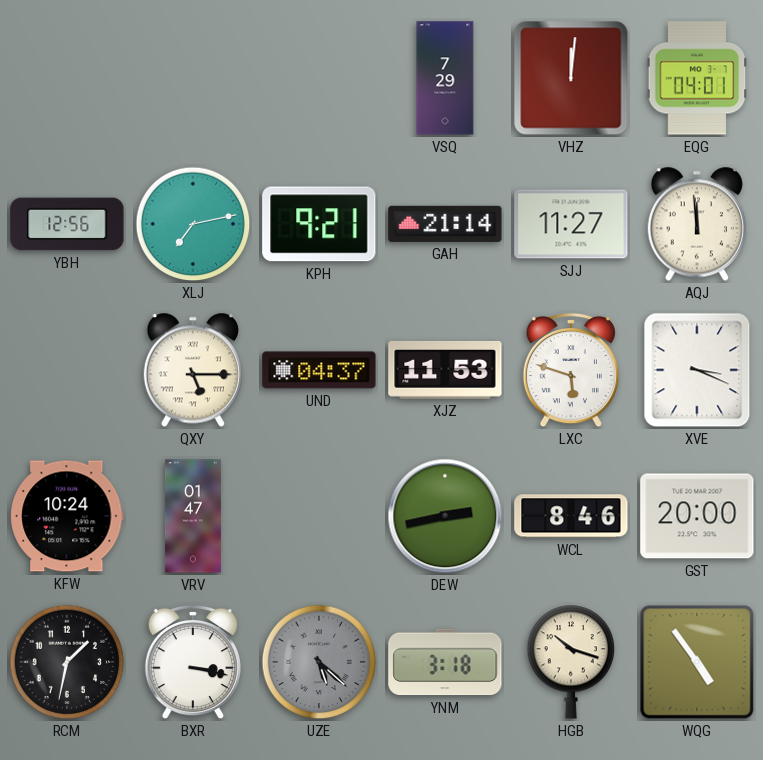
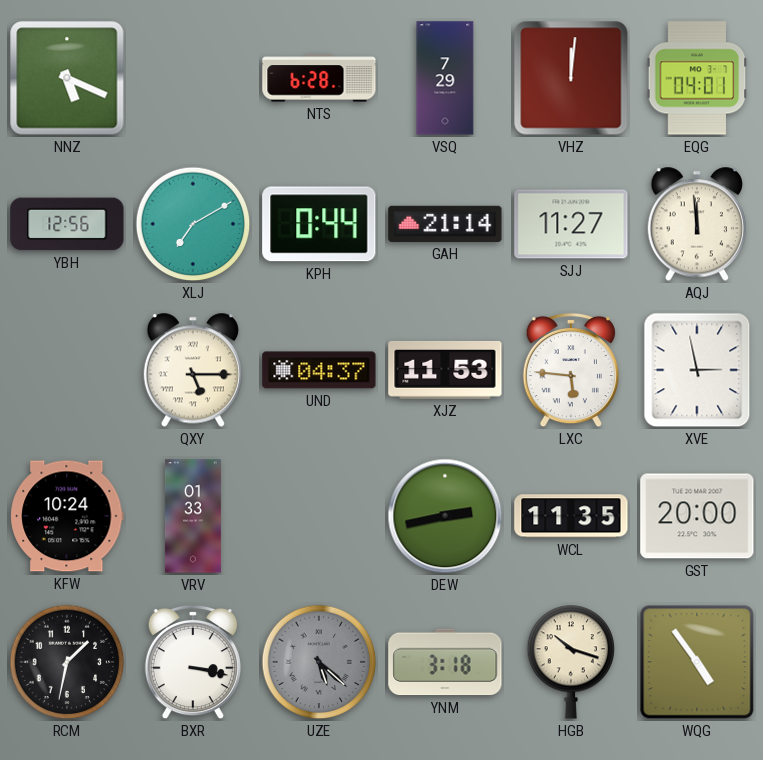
NNZ: none -> 5:19
NTS: none -> 6:28
XLJ: 7:13 -> 7:10
KPH: 9:21 -> 0:44
LXC: 5:48 -> 5:46
XVE: 3:19 -> 2:58
VRV: 01:47 -> 01:33
WCL: 8:46 -> 11:35
